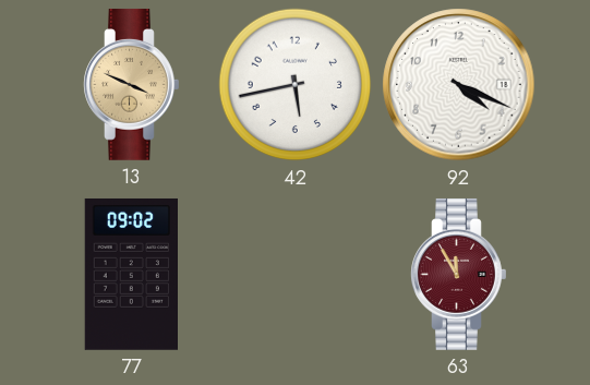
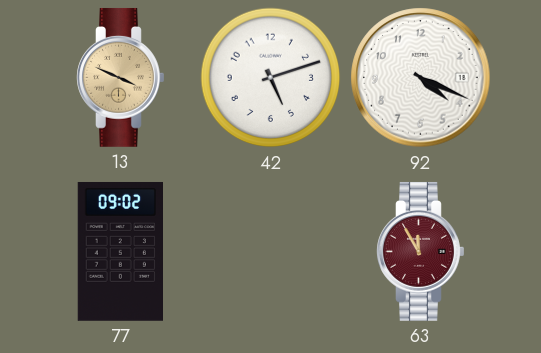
42: 5:43 -> 5:12
